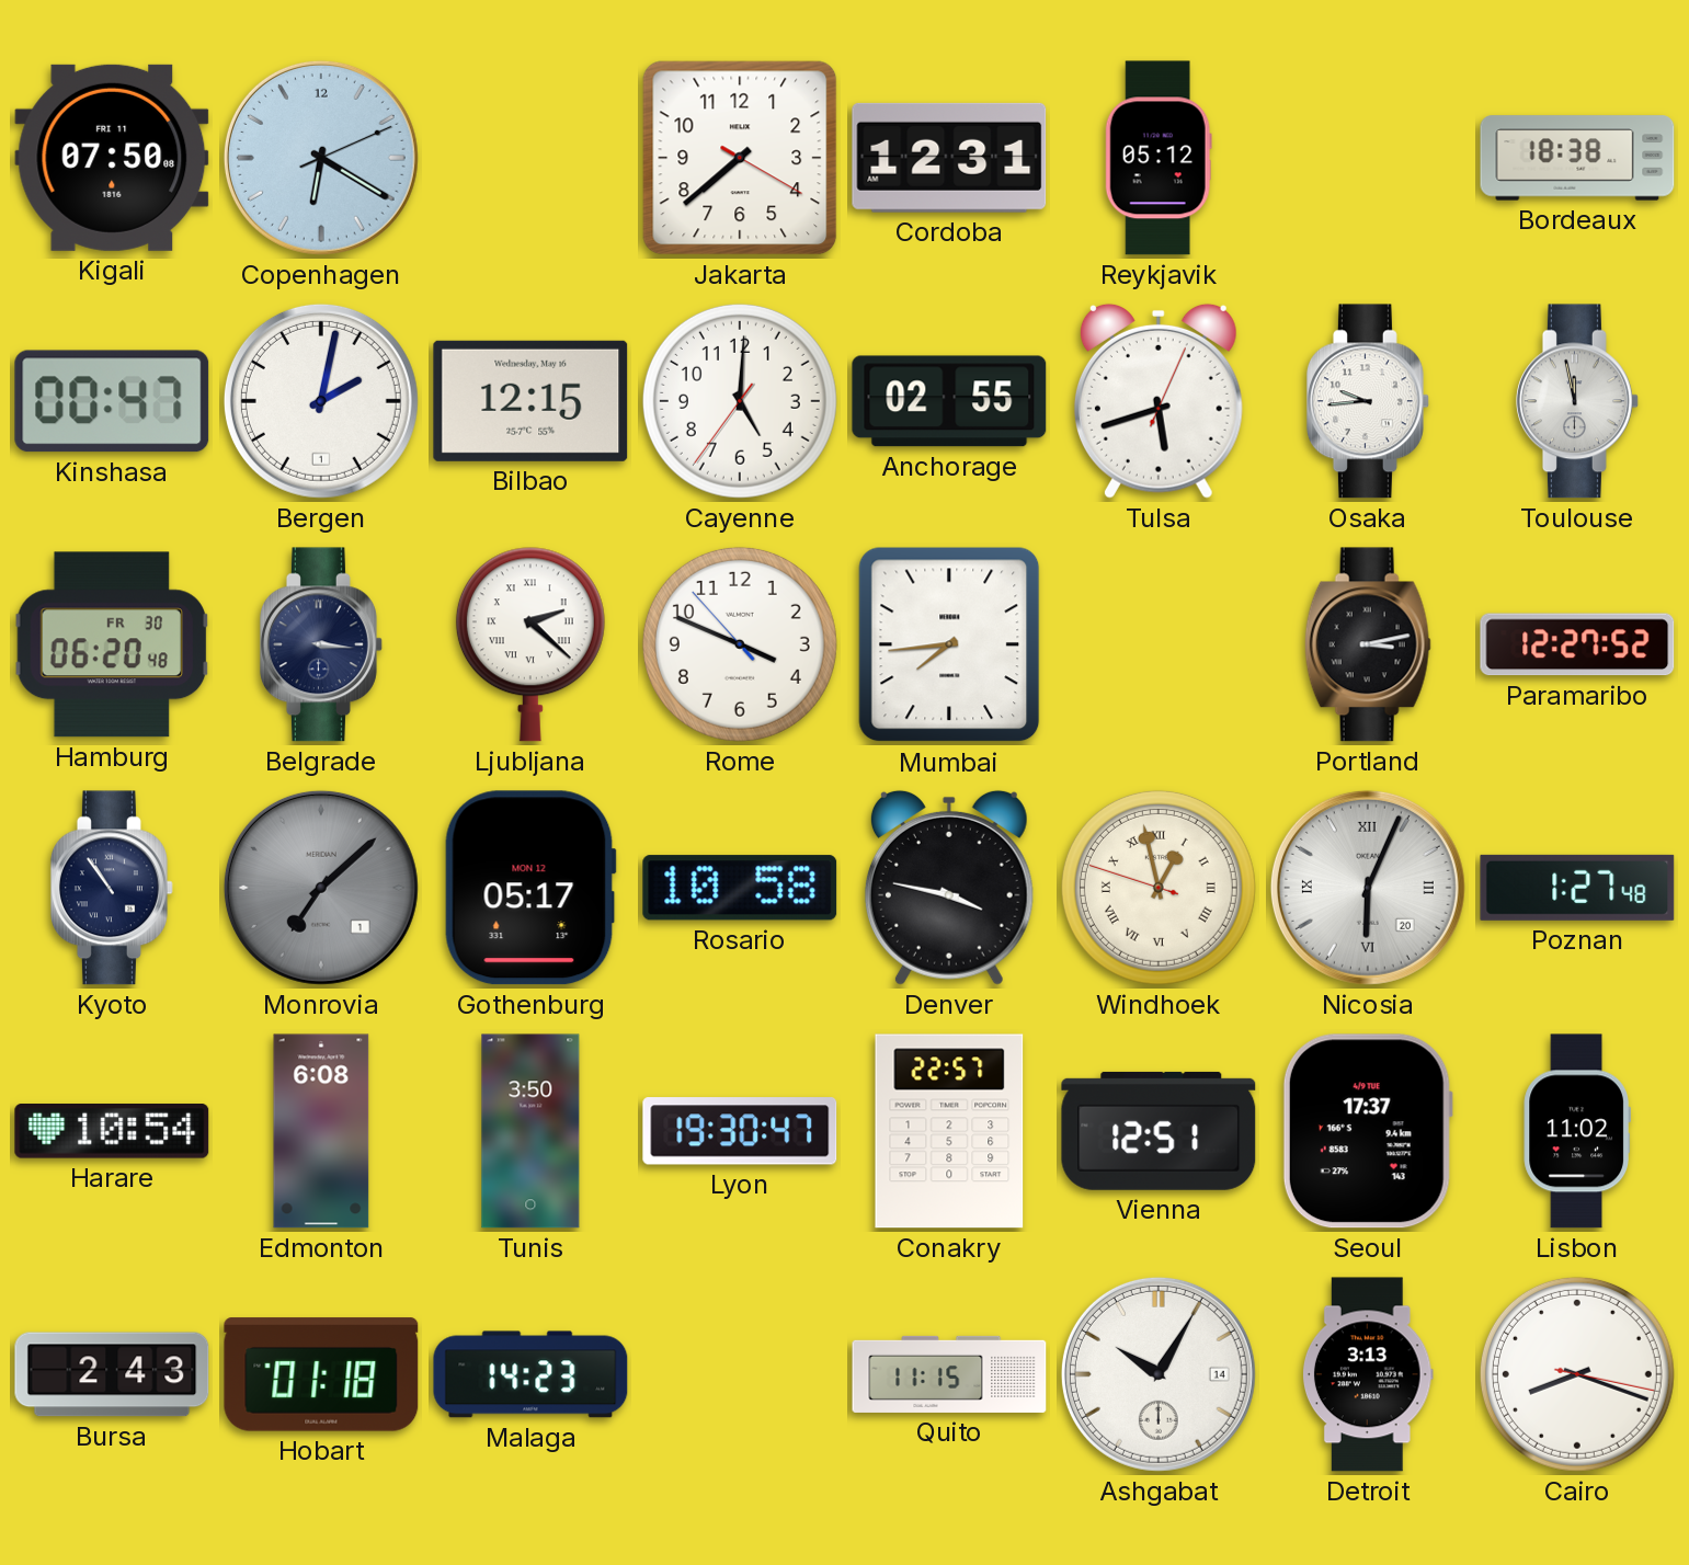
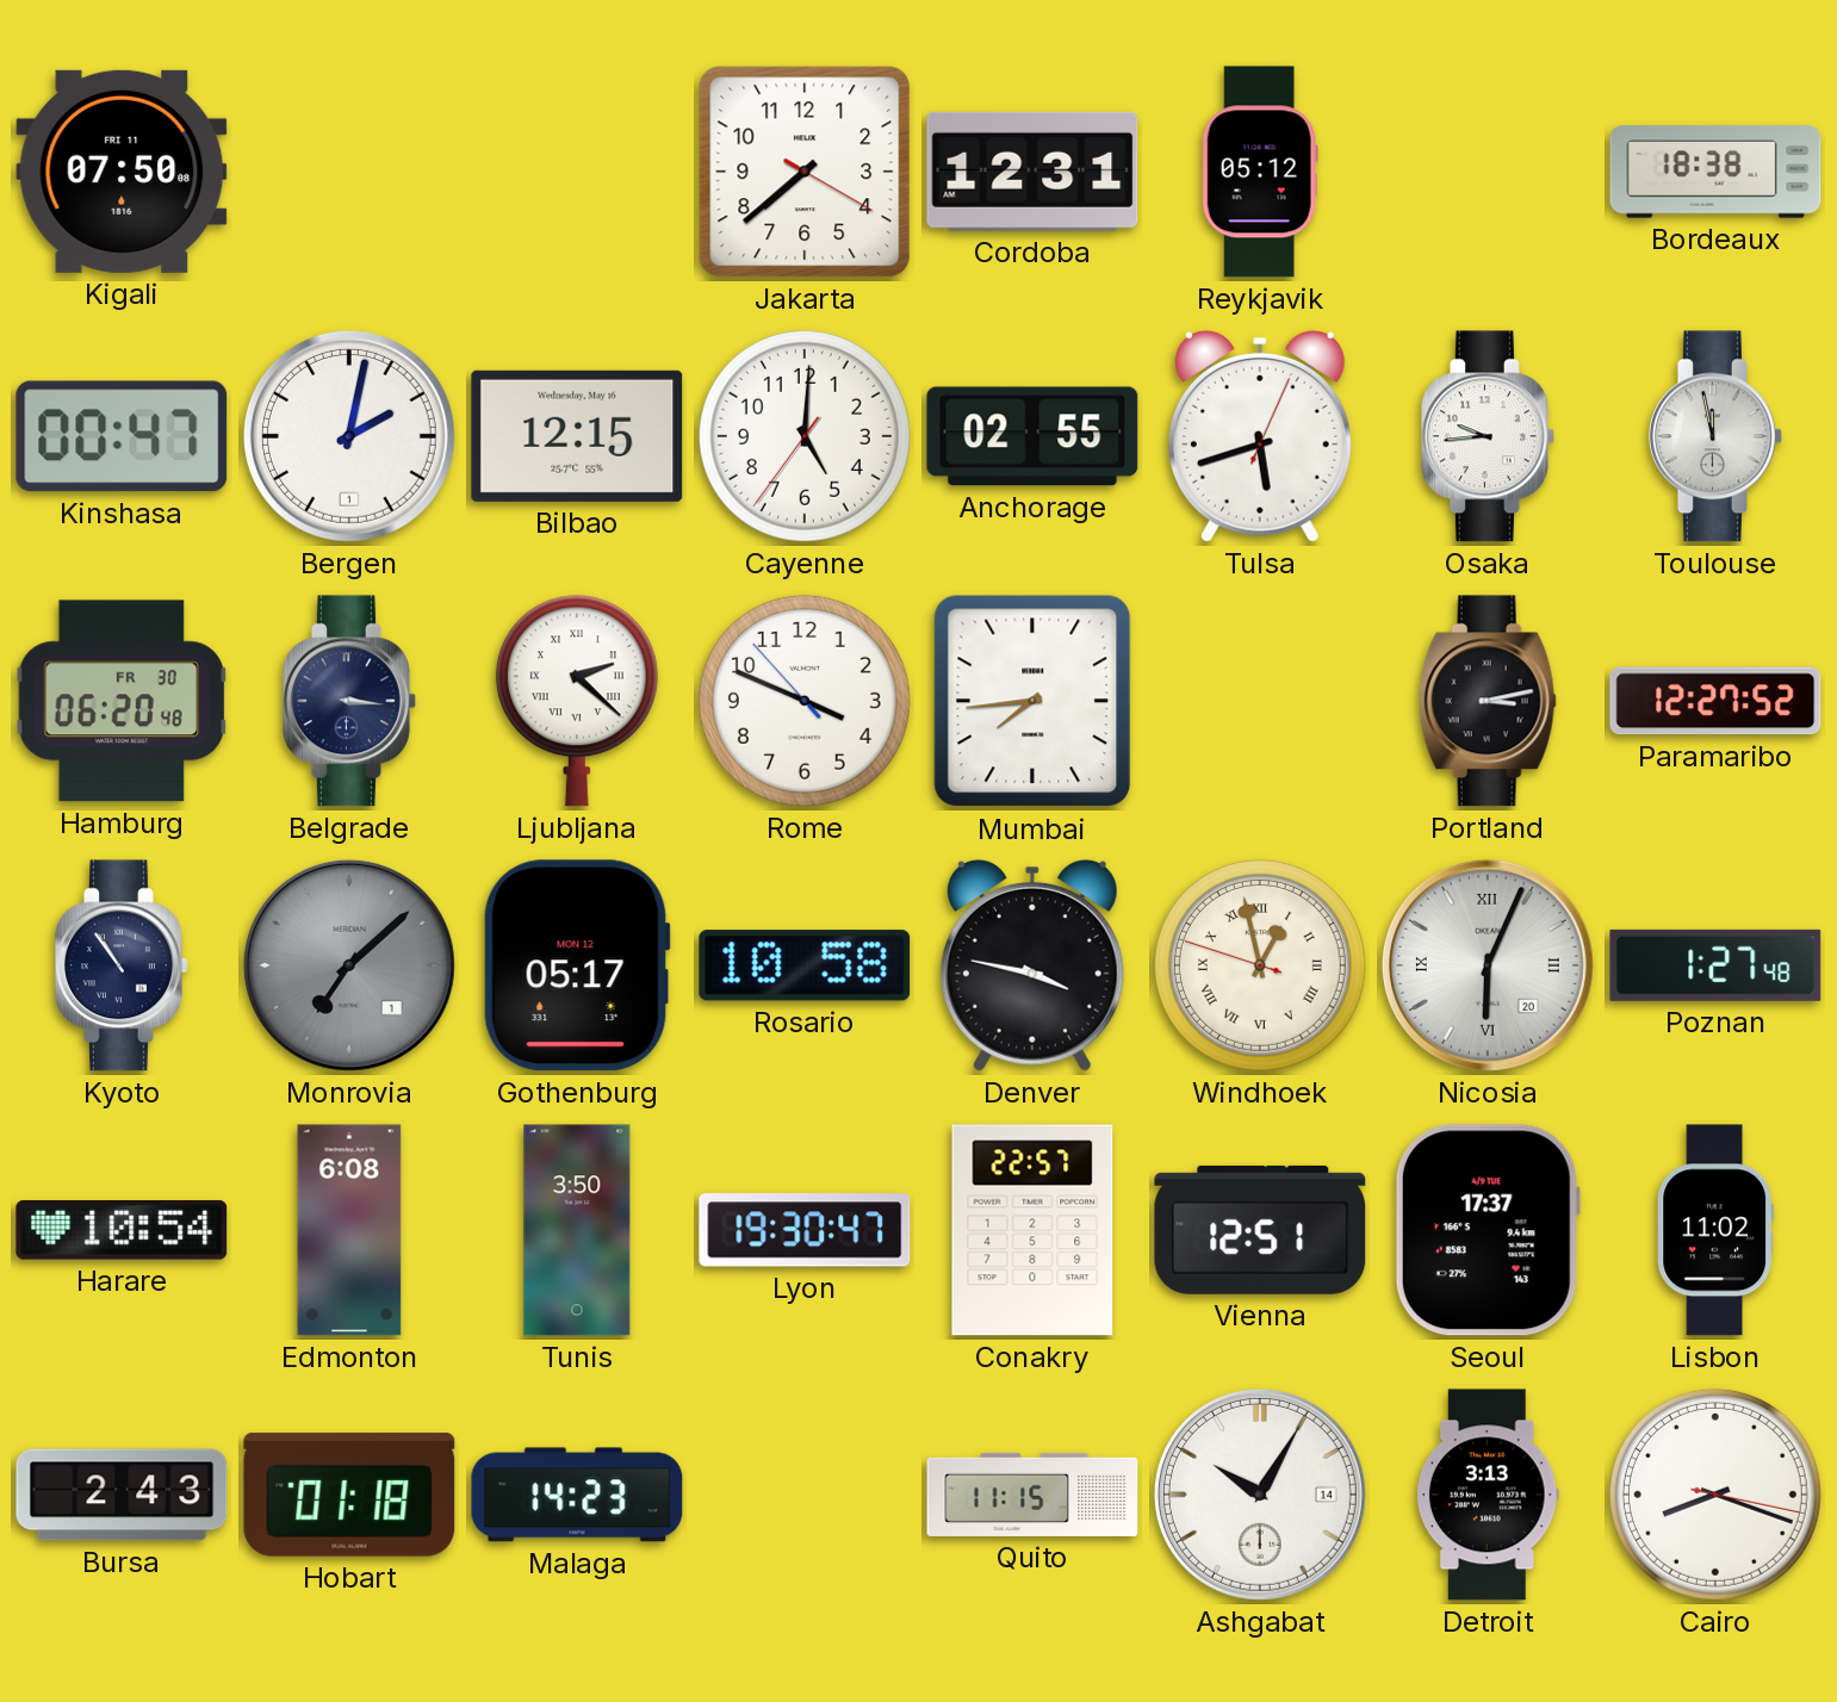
Copenhagen: 6:20 -> none
